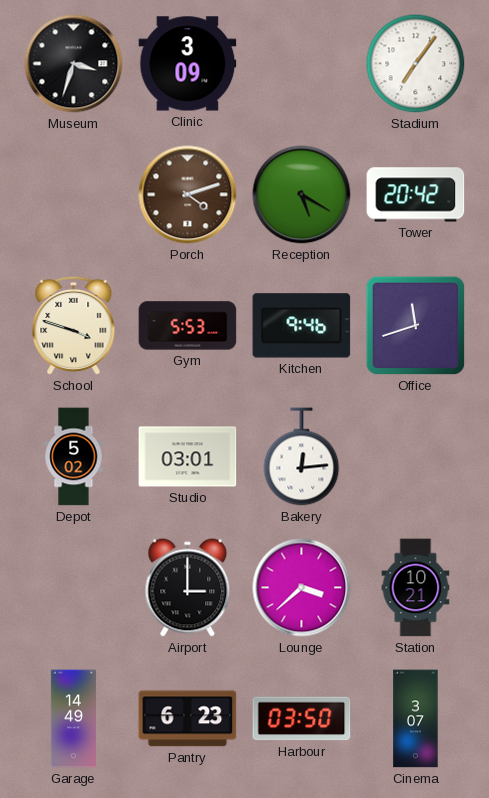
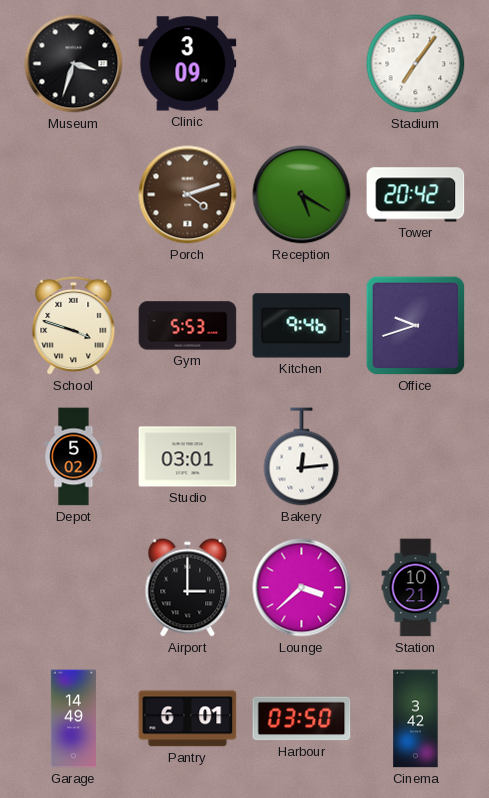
Office: 11:42 -> 9:42
Pantry: 6:23 -> 6:01
Cinema: 3:07 -> 3:42
